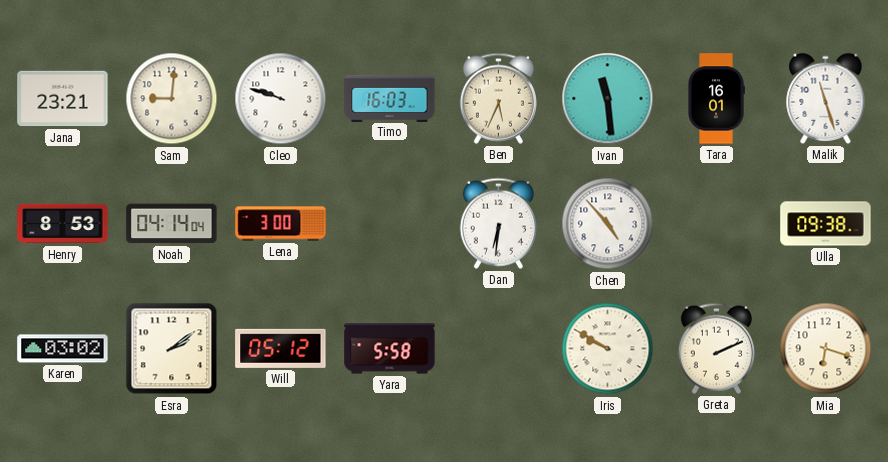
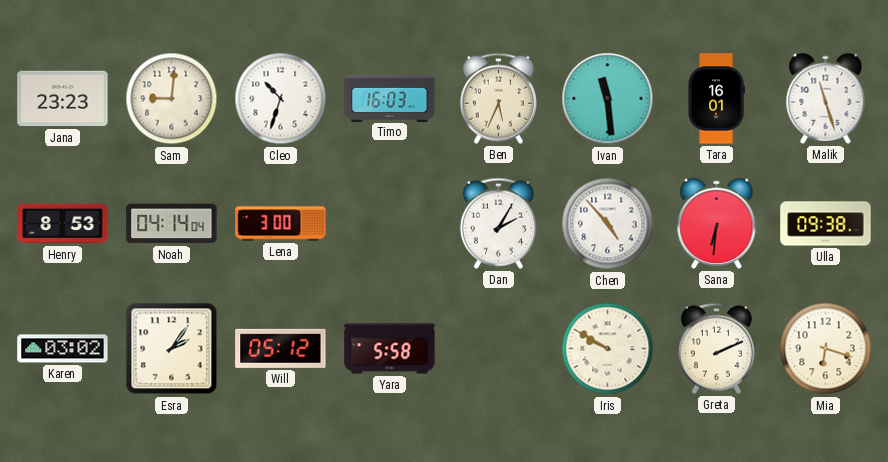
Jana: 23:21 -> 23:23
Cleo: 9:48 -> 10:33
Dan: 6:31 -> 2:05
Sana: none -> 6:31
Esra: 2:09 -> 2:06
